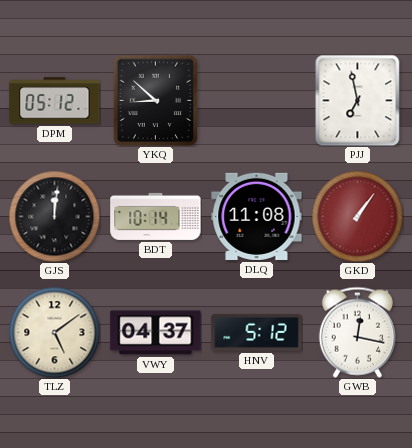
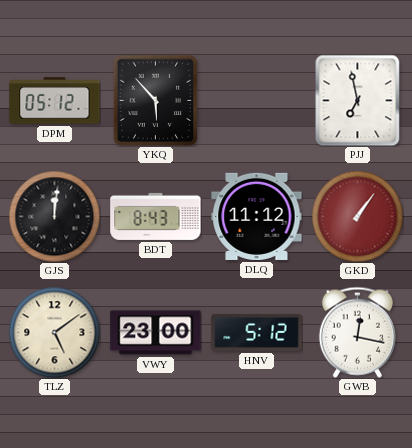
YKQ: 8:52 -> 5:53
BDT: 10:14 -> 8:43
DLQ: 11:08 -> 11:12
VWY: 04:37 -> 23:00
